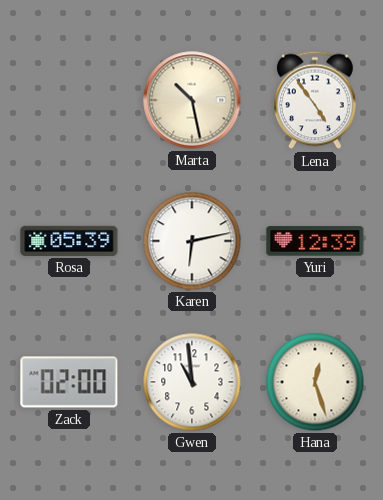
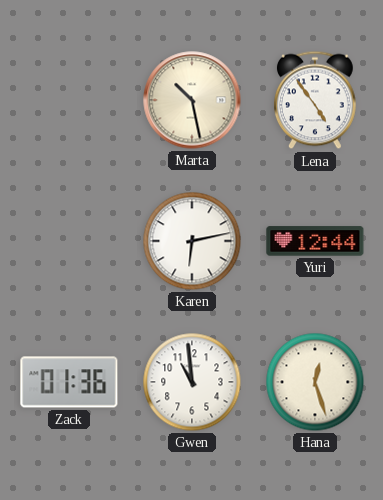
Rosa: 05:39 -> none
Yuri: 12:39 -> 12:44
Zack: 02:00 -> 01:36
